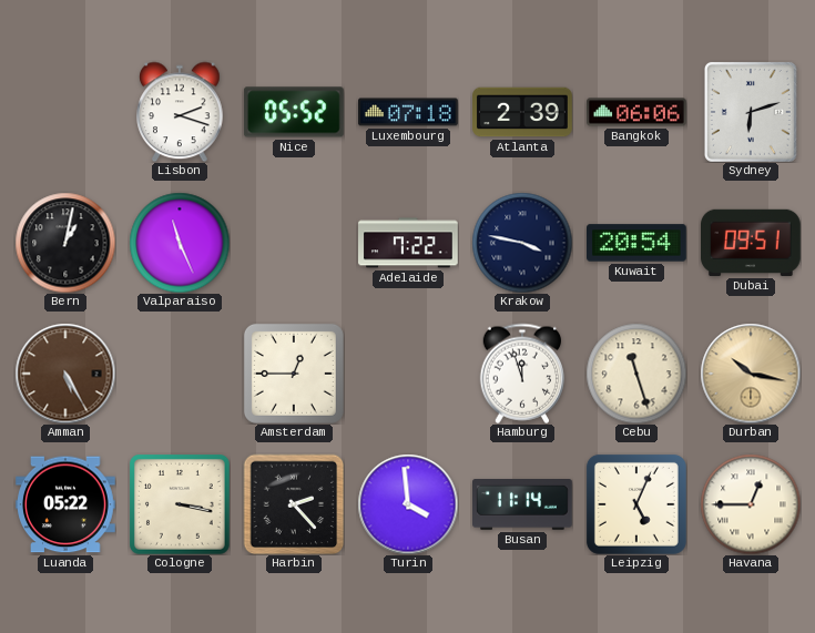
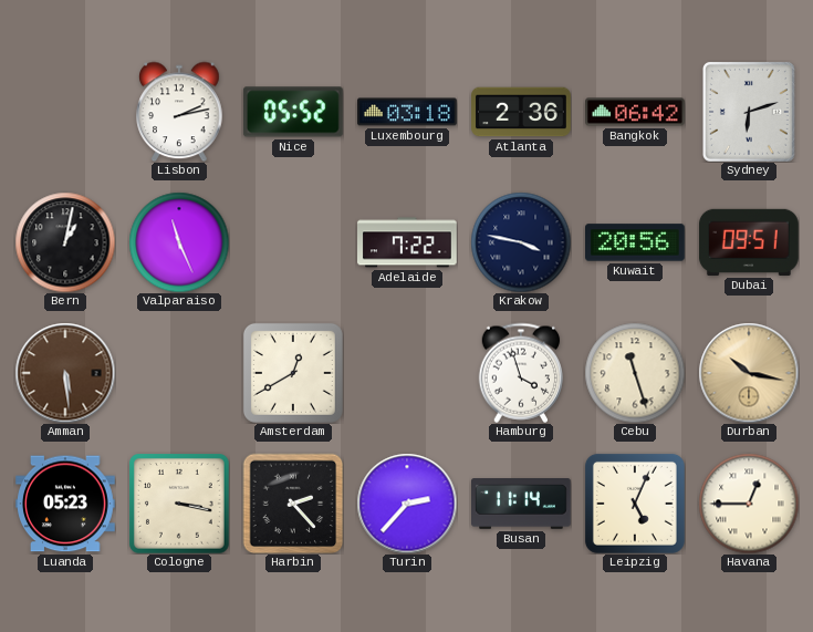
Lisbon: 2:18 -> 2:13
Luxembourg: 07:18 -> 03:18
Atlanta: 2:39 -> 2:36
Bangkok: 06:06 -> 06:42
Kuwait: 20:54 -> 20:56
Amman: 5:25 -> 5:29
Amsterdam: 12:45 -> 12:40
Hamburg: 11:57 -> 3:57
Luanda: 05:22 -> 05:23
Turin: 3:59 -> 2:37
